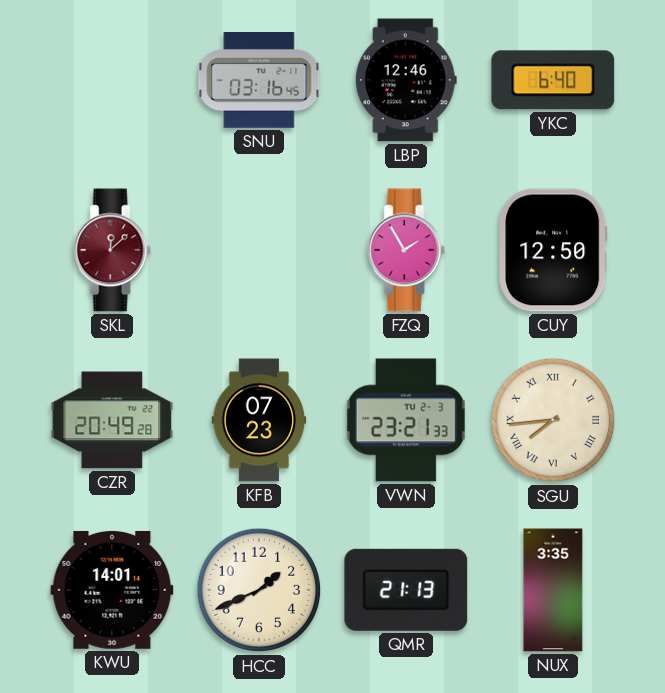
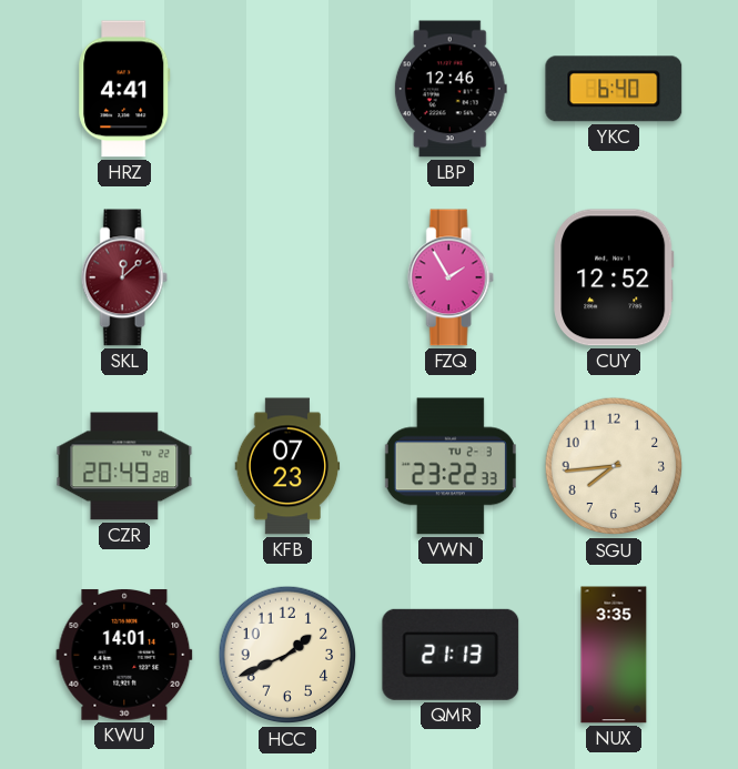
HRZ: none -> 4:41
SNU: 03:16 -> none
CUY: 12:50 -> 12:52
VWN: 23:21 -> 23:22
SGU numerals: Roman -> Arabic
